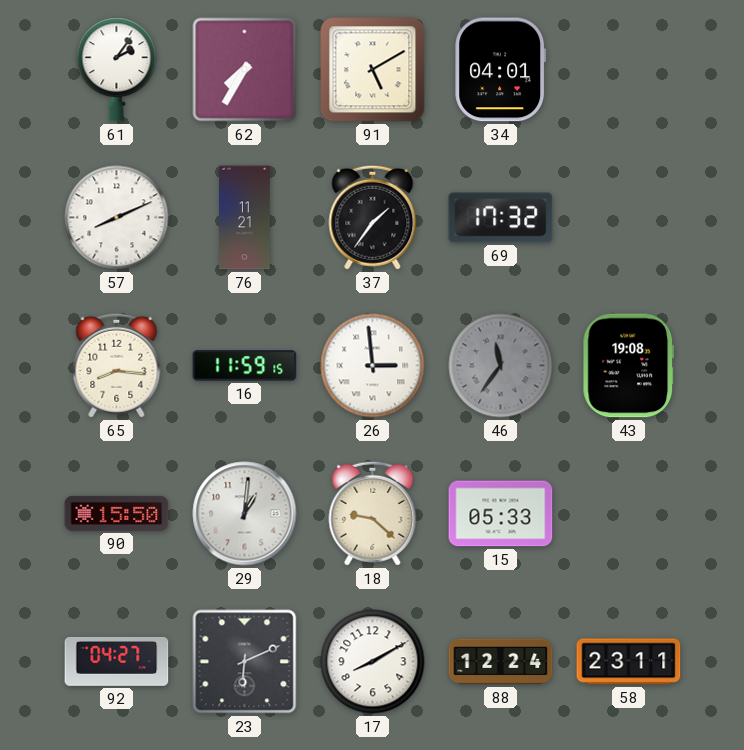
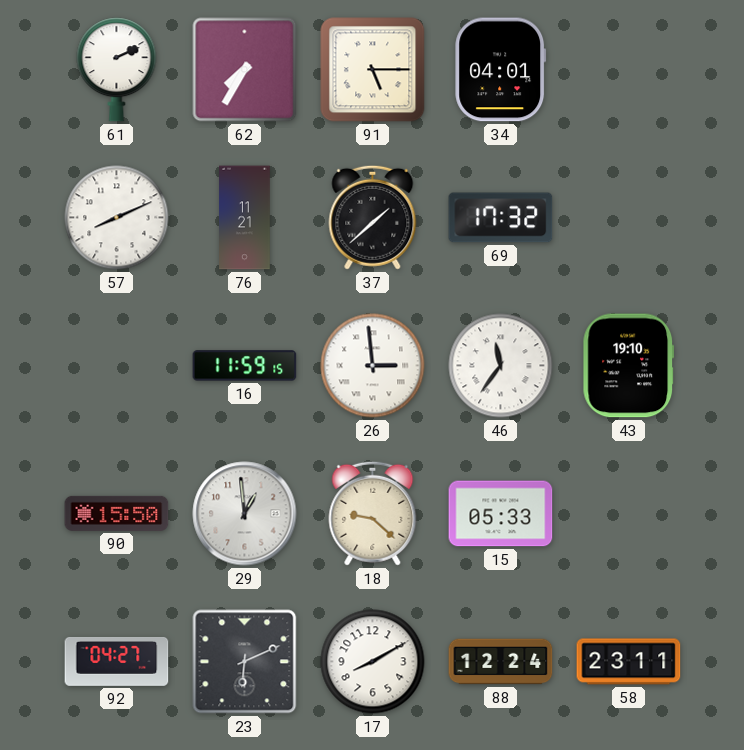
61: 2:06 -> 2:11
91: 5:10 -> 5:15
37: 1:36 -> 1:38
65: 8:16 -> none
46 dial: grey -> white
43: 19:08 -> 19:10
29: 1:01 -> 12:59
